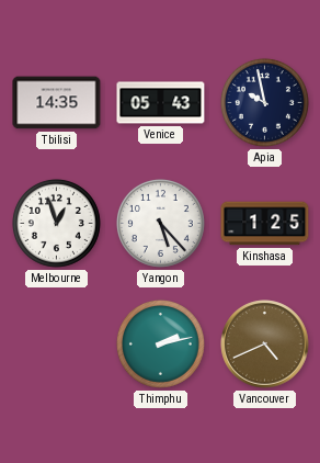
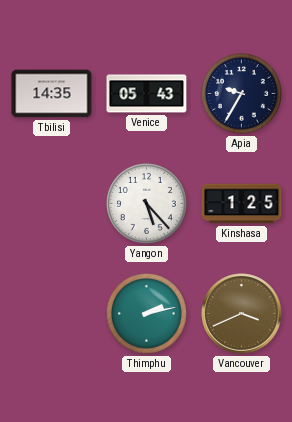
Apia: 9:58 -> 9:35
Melbourne: 12:57 -> none
Vancouver: 4:41 -> 3:41
